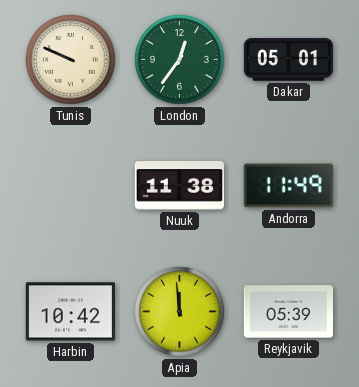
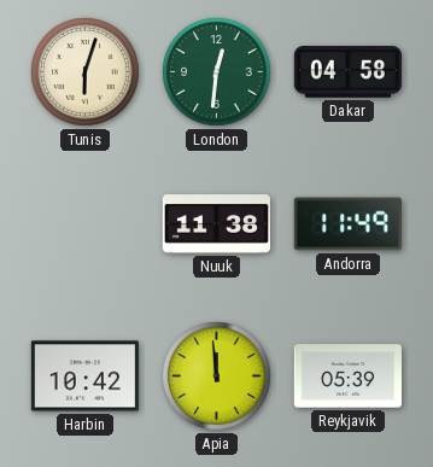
Tunis: 9:49 -> 6:03
London: 12:36 -> 12:31
Dakar: 05:01 -> 04:58
